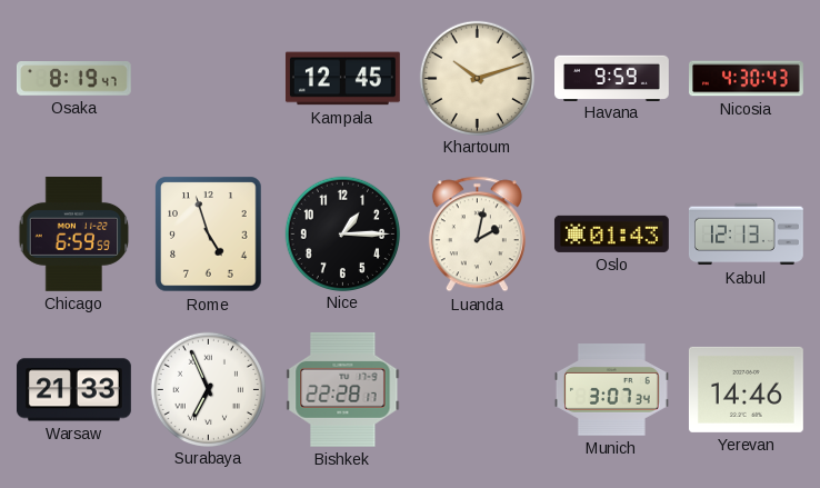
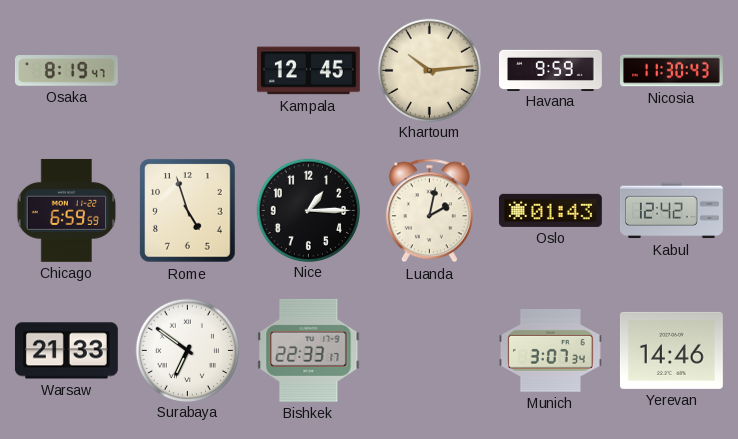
Khartoum: 10:12 -> 10:14
Nicosia: 4:30 -> 11:30
Kabul: 12:13 -> 12:42
Surabaya: 6:56 -> 6:51
Bishkek: 22:28 -> 22:33
